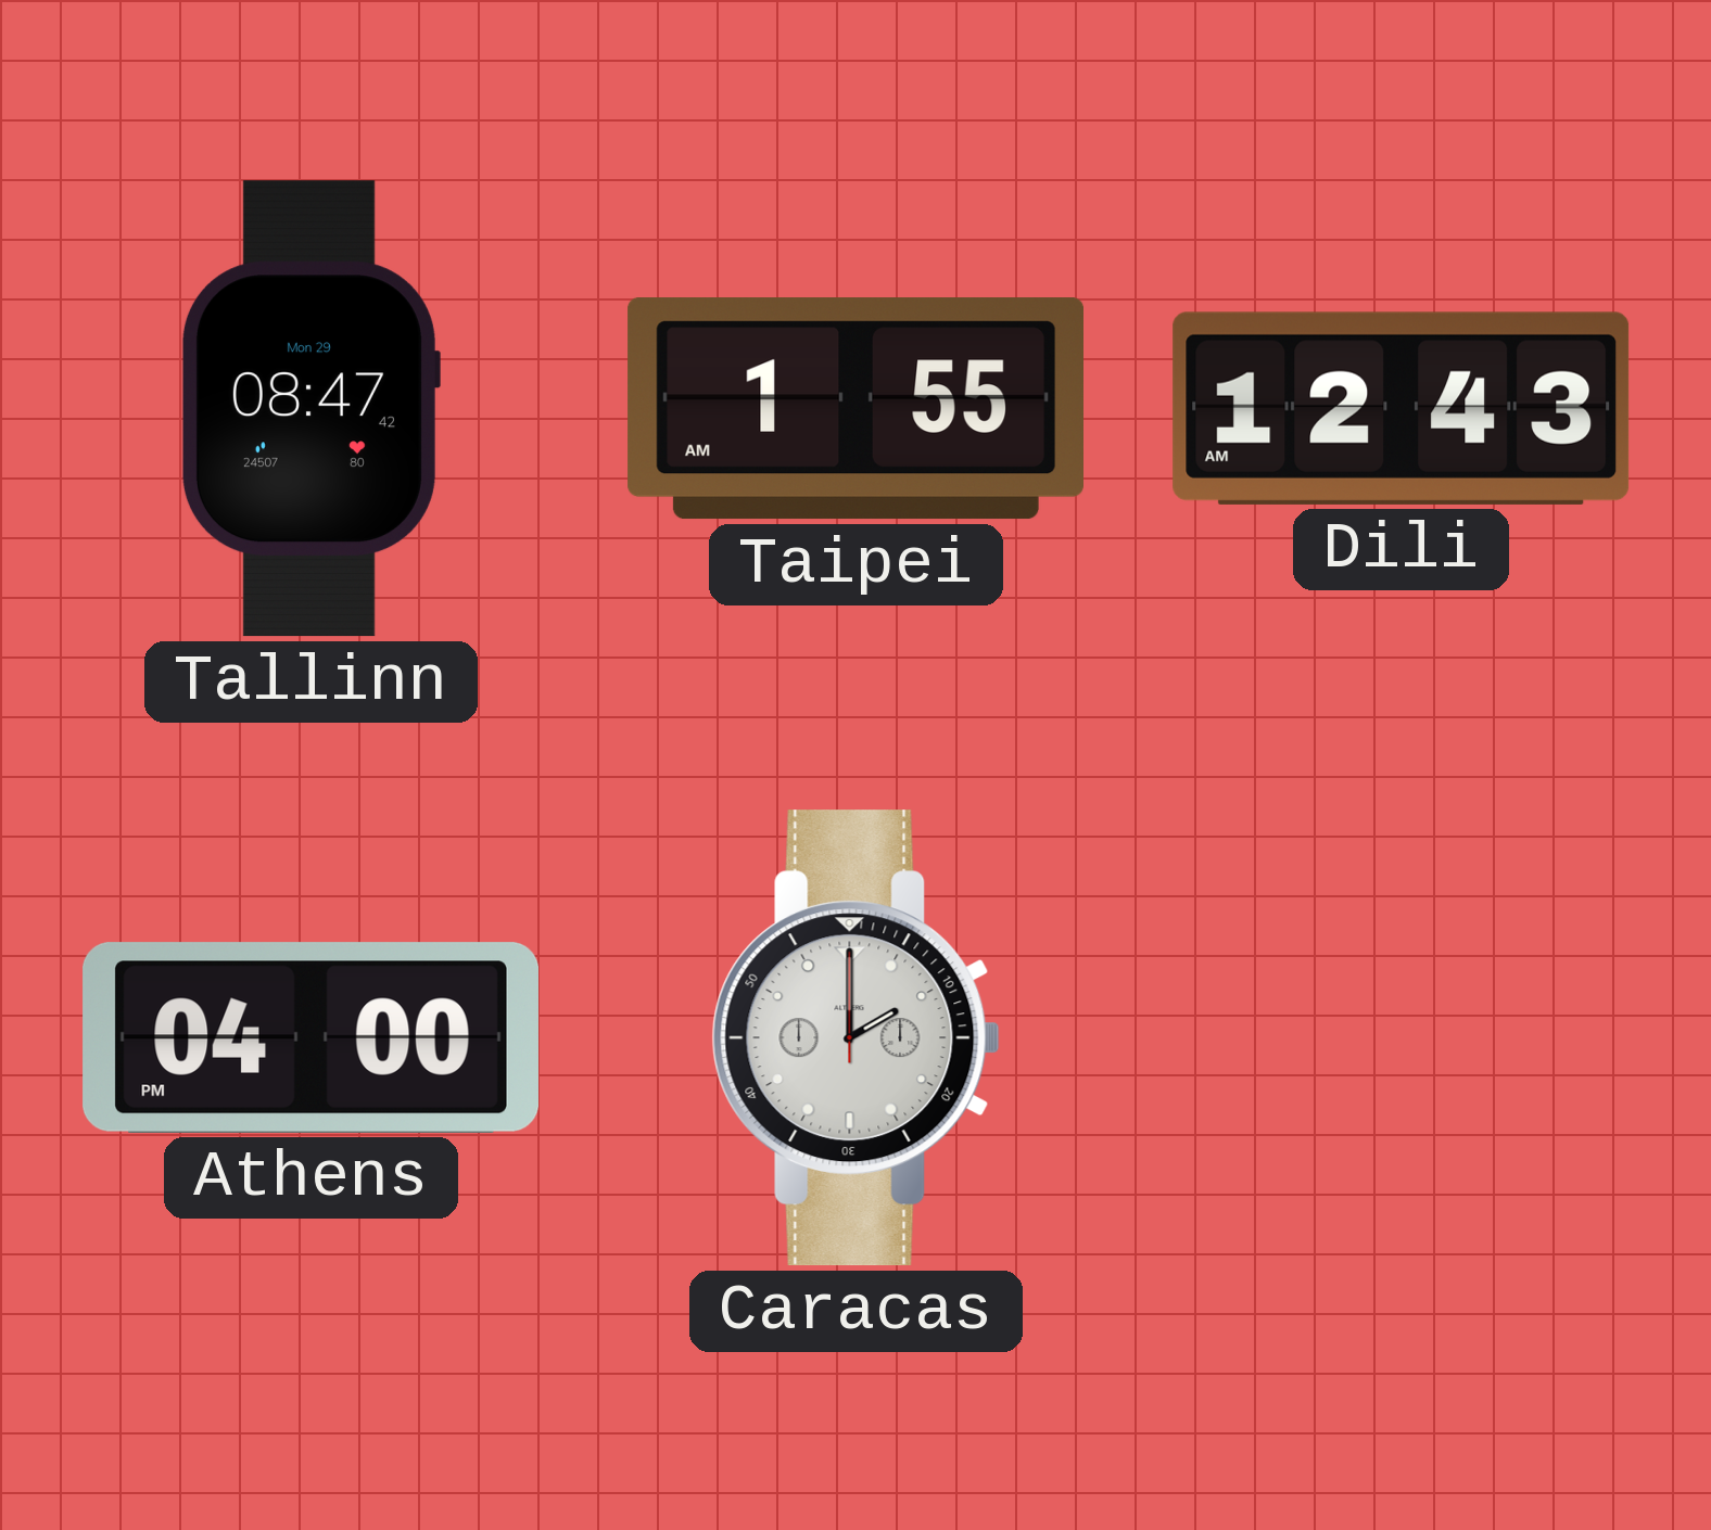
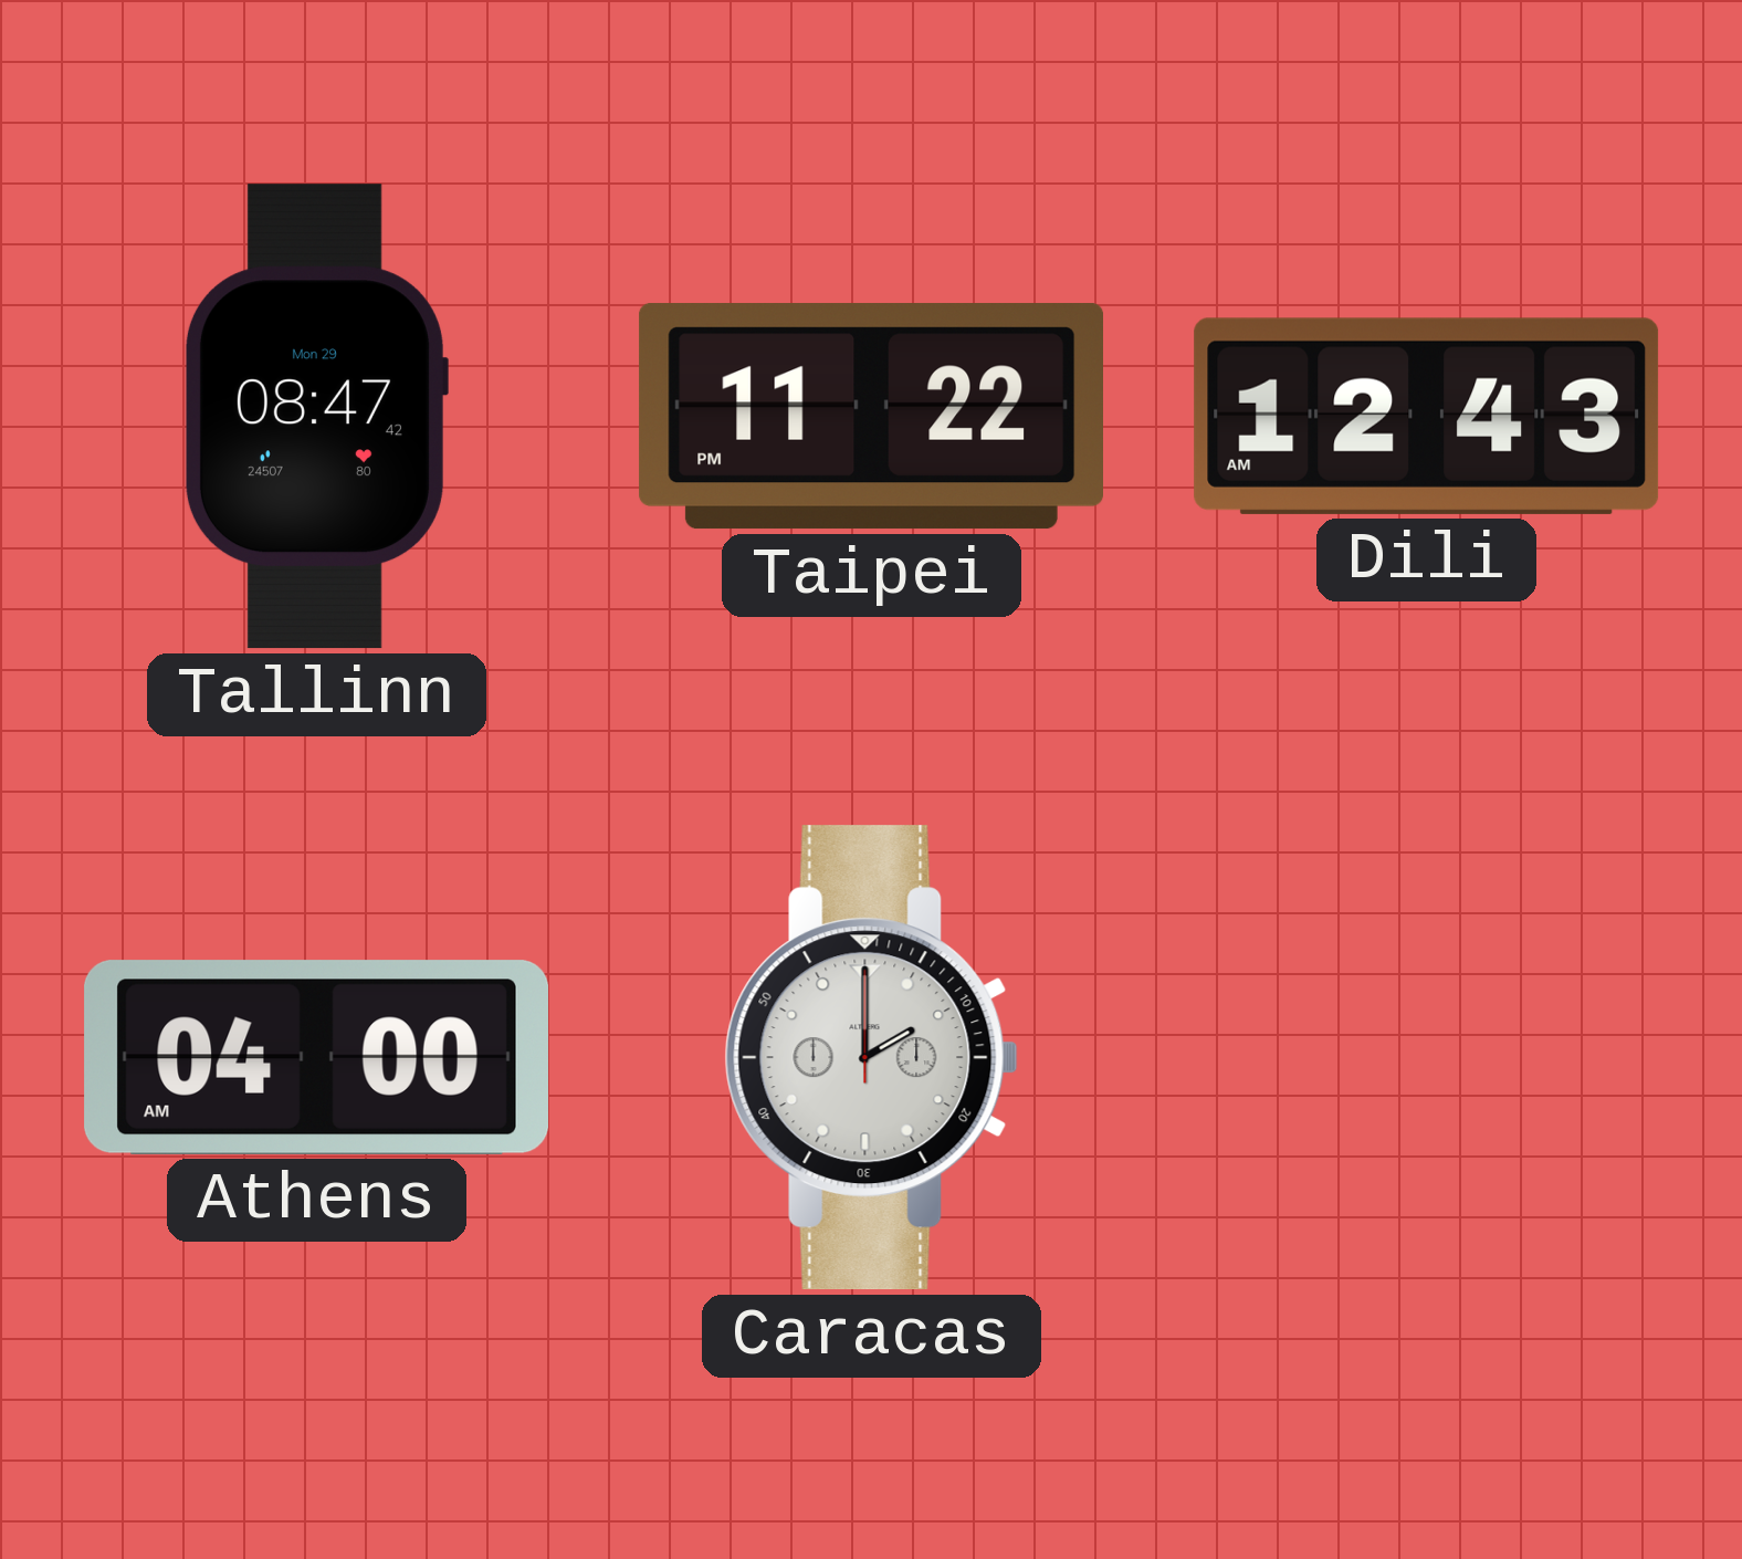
Taipei: 1:55 -> 11:22
Athens: 04:00 PM -> 04:00 AM
